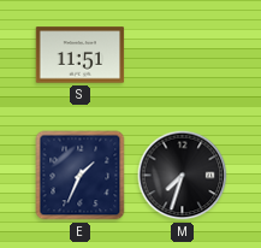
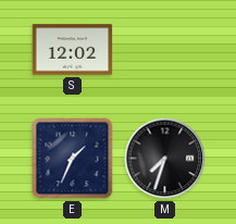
S: 11:51 -> 12:02
